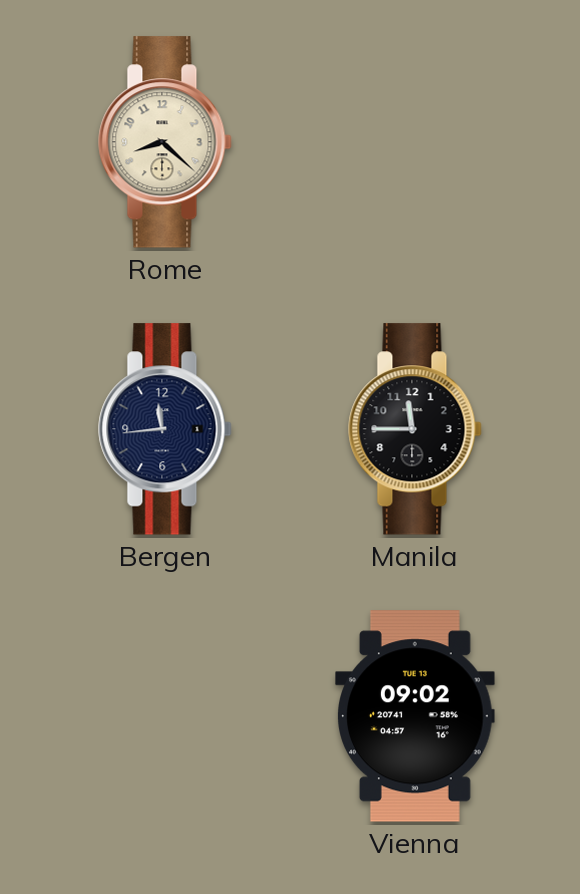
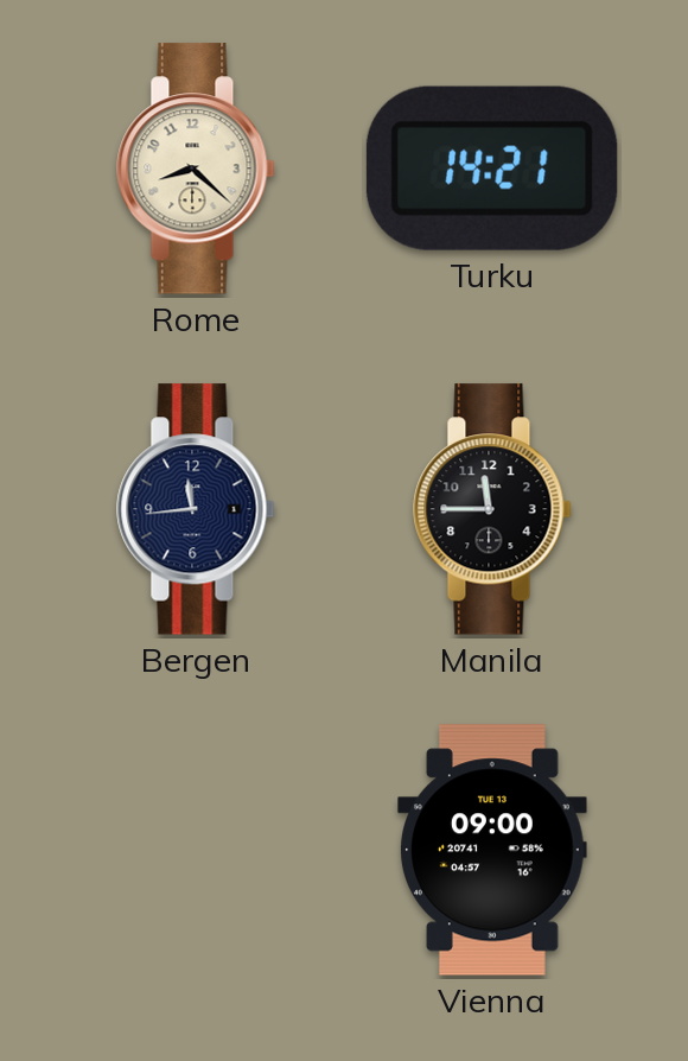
Turku: none -> 14:21
Vienna: 09:02 -> 09:00
